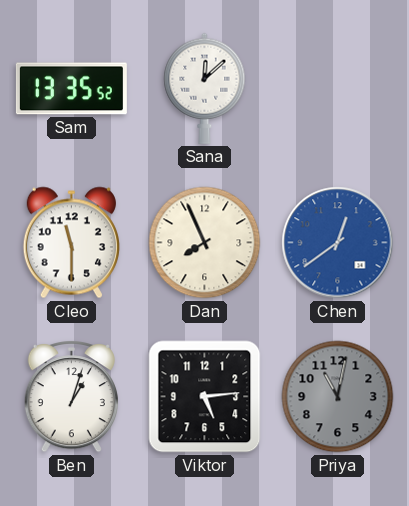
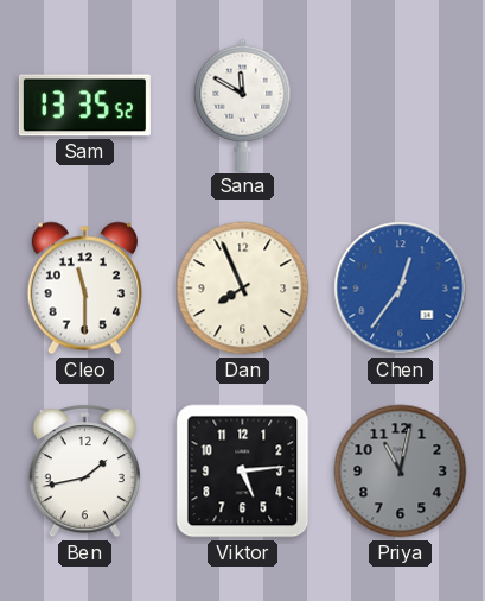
Sana: 12:08 -> 11:50
Chen: 12:39 -> 12:36
Ben: 1:03 -> 1:43
